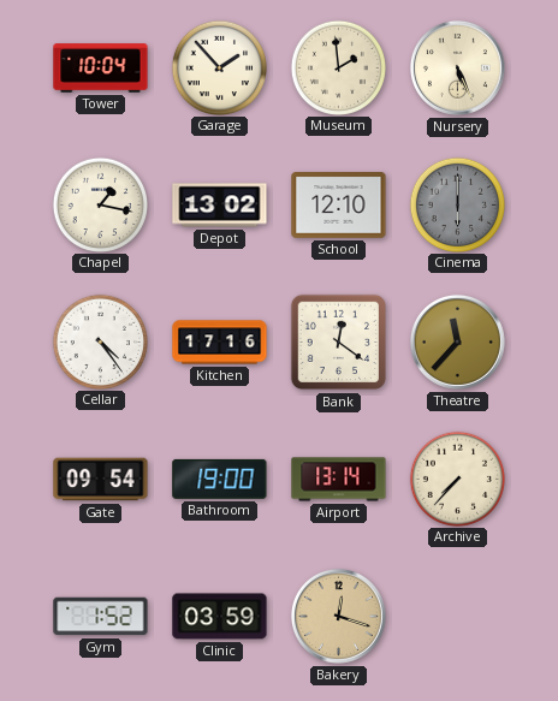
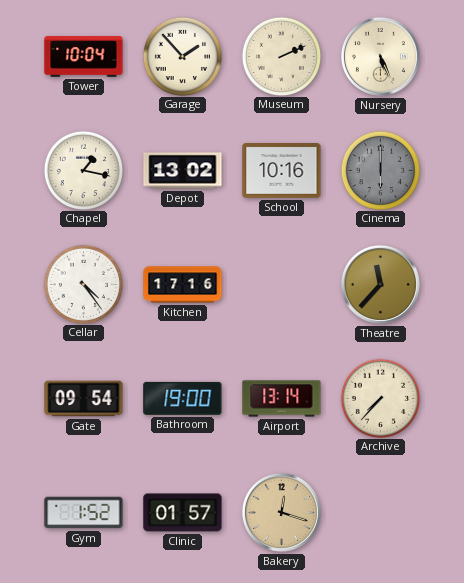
Museum: 1:59 -> 2:11
School: 12:10 -> 10:16
Bank: 12:21 -> none
Clinic: 03:59 -> 01:57
